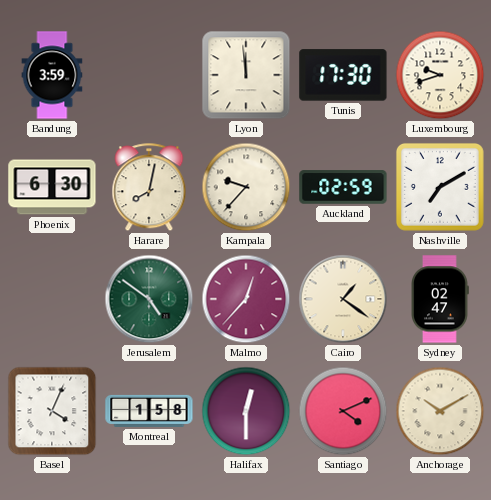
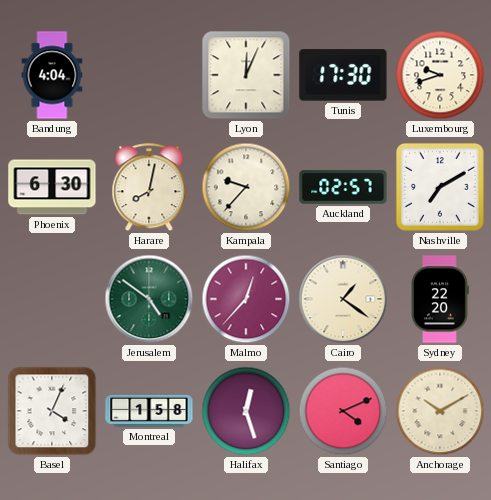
Bandung: 3:59 -> 4:04
Lyon: 11:59 -> 12:04
Auckland: 02:59 -> 02:57
Sydney: 02:47 -> 22:20
Halifax: 12:30 -> 12:27
